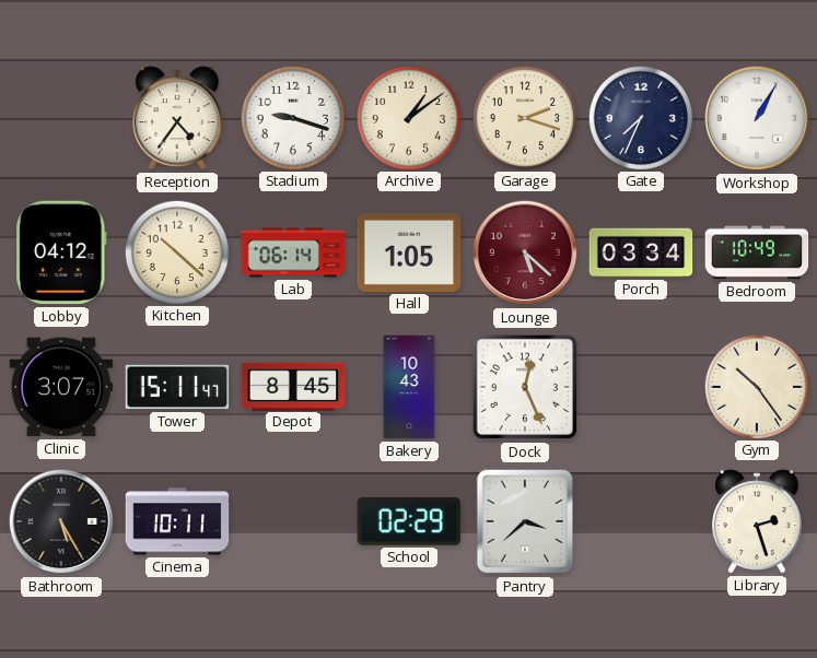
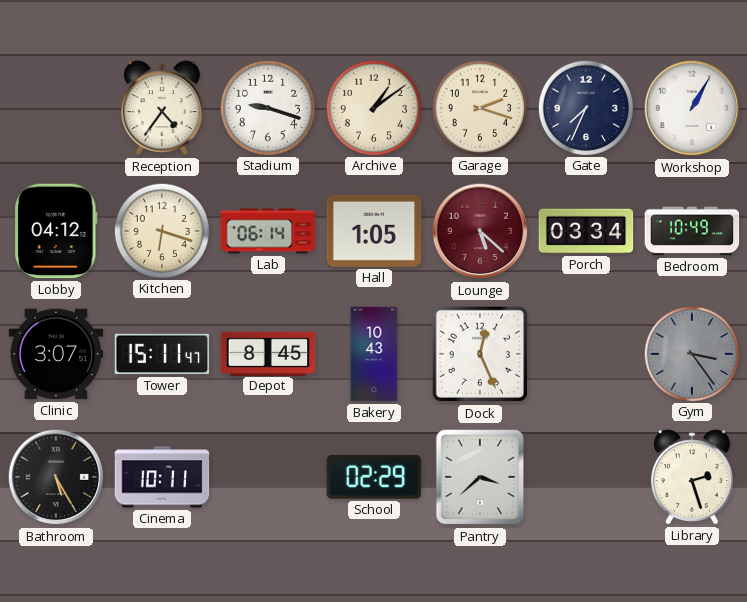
Kitchen: 10:22 -> 6:18
Gym: 10:24 -> 3:24
Gym dial: cream -> grey
